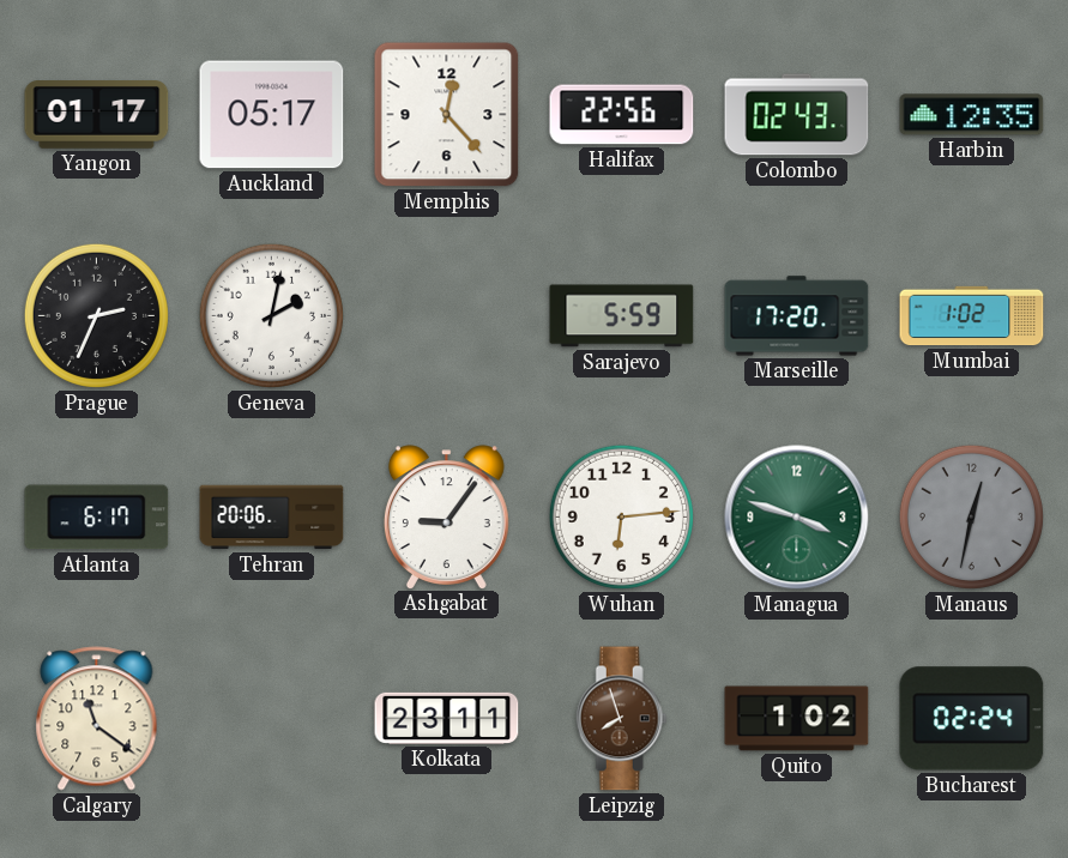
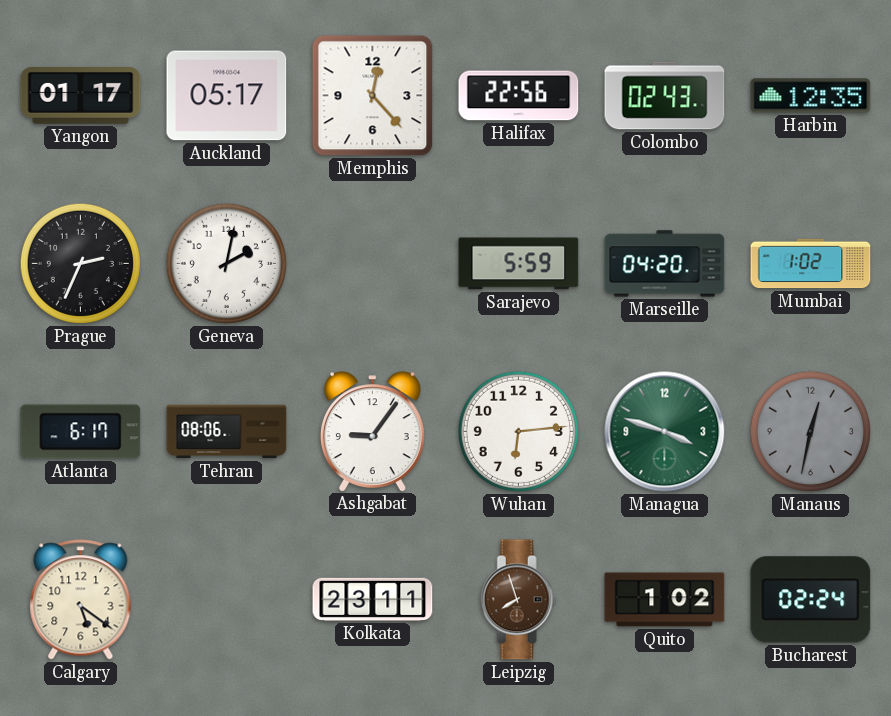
Marseille: 17:20 -> 04:20
Tehran: 20:06 -> 08:06
Calgary: 11:21 -> 5:21
